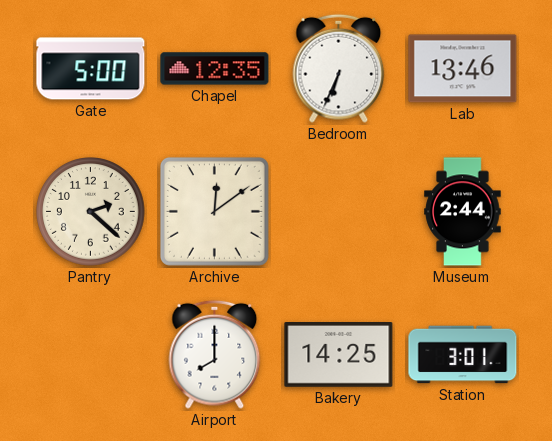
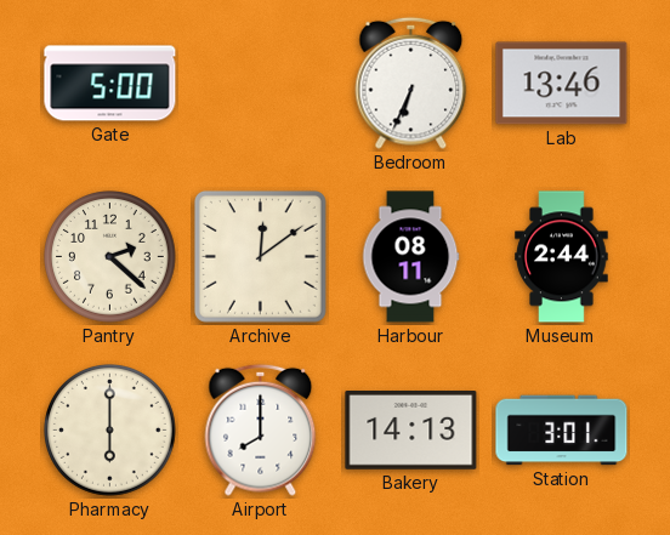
Chapel: 12:35 -> none
Harbour: none -> 08:11
Pharmacy: none -> 6:00
Bakery: 14:25 -> 14:13
